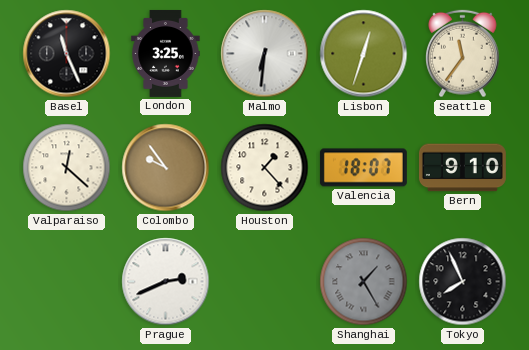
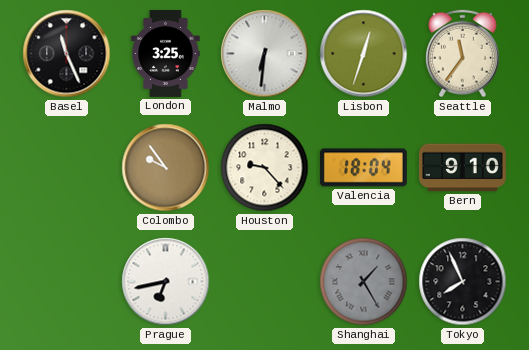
Valparaiso: 12:22 -> none
Houston: 1:23 -> 9:23
Valencia: 18:07 -> 18:04
Prague: 2:41 -> 6:43
